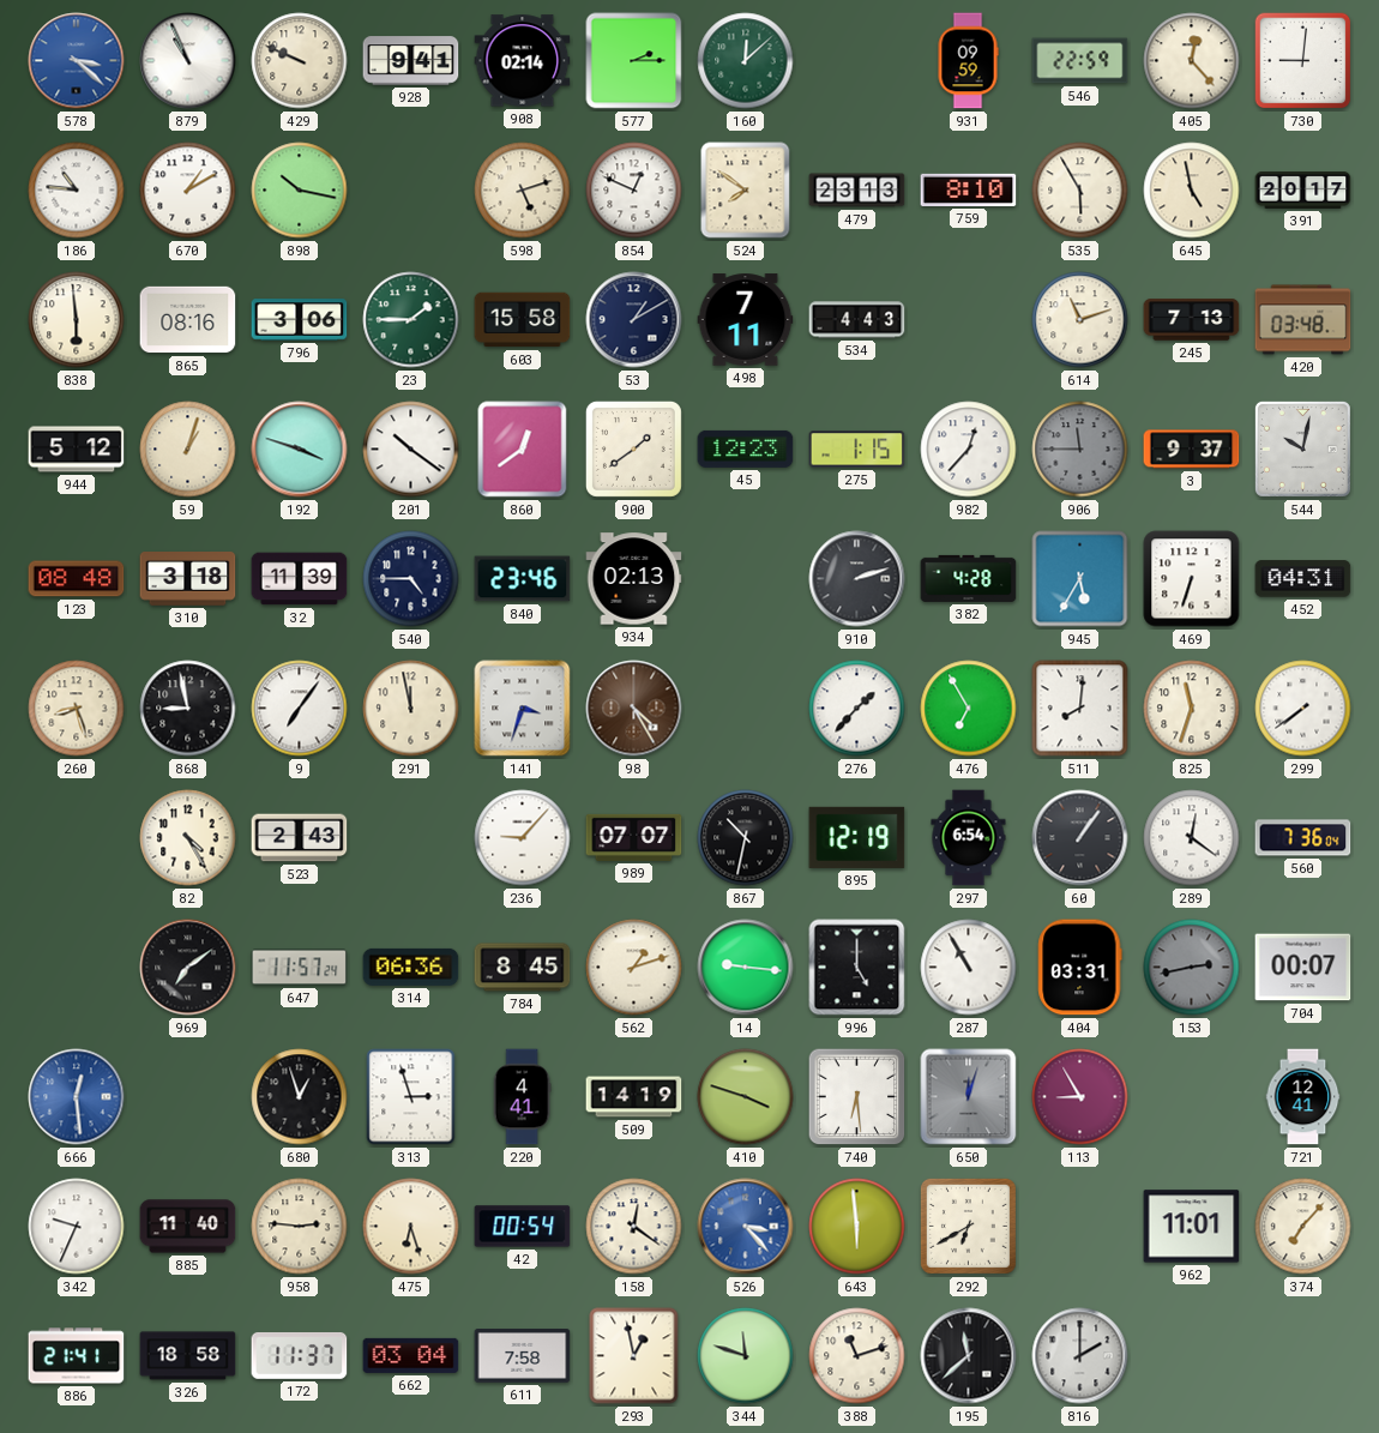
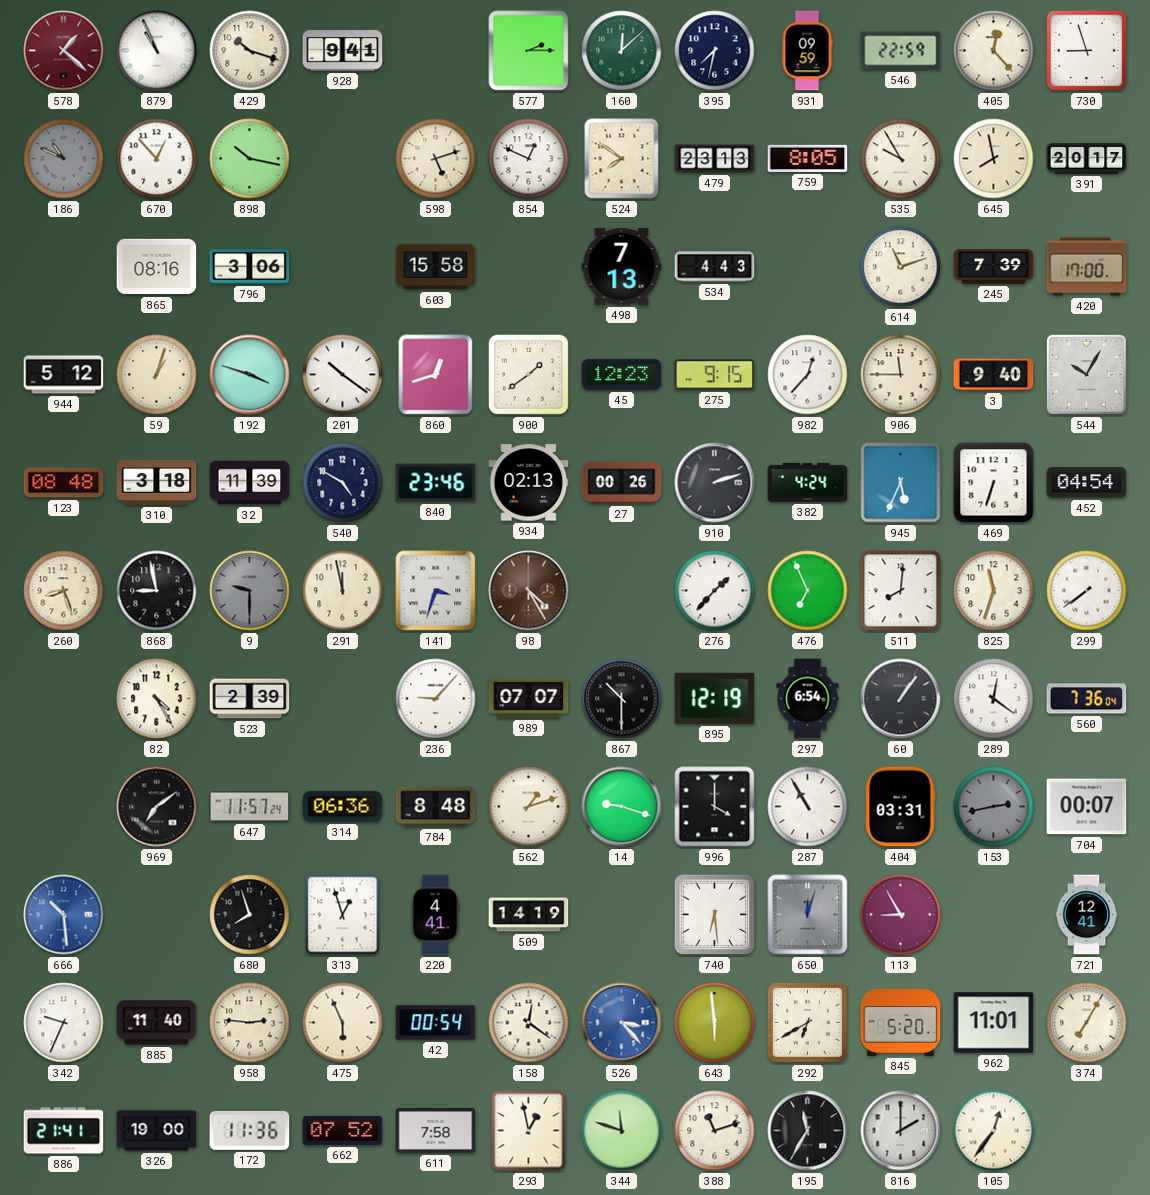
578: 3:22 -> 1:22
578 dial: blue -> burgundy
429: 9:49 -> 10:18
908: 02:14 -> none
395: none -> 7:32
730: 9:01 -> 8:57
186: 10:46 -> 10:49
186 dial: white -> grey
670: 1:10 -> 12:53
759: 8:10 -> 8:05
535: 5:55 -> 9:55
645: 4:58 -> 7:58
838: 5:59 -> none
23: 1:45 -> none
53: 1:10 -> none
498: 7:11 -> 7:13
245: 7:13 -> 7:39
420: 03:48 -> 17:00
860: 12:39 -> 12:42
275: 1:15 -> 9:15
906 dial: grey -> cream
3: 9:37 -> 9:40
544: 10:02 -> 10:05
540: 4:45 -> 4:50
27: none -> 00:26
382: 4:28 -> 4:24
945: 5:35 -> 5:34
452: 04:31 -> 04:54
9: 7:06 -> 9:30
9 dial: white -> grey
476: 6:55 -> 6:56
523: 2:43 -> 2:39
867: 10:32 -> 10:30
784: 8:45 -> 8:48
14: 9:16 -> 9:18
996: 5:00 -> 4:00
666: 12:29 -> 10:29
680: 12:57 -> 7:57
313: 2:57 -> 12:57
410: 3:48 -> none
475: 6:27 -> 5:56
845: none -> 5:20
374: 7:07 -> 7:05
326: 18:58 -> 19:00
172: 11:37 -> 11:36
662: 03:04 -> 07:52
195: 11:38 -> 11:35
105: none -> 12:36
